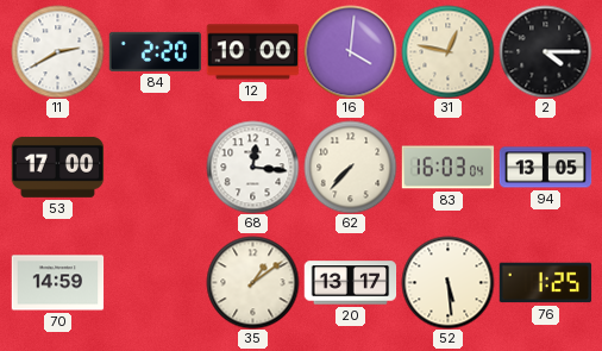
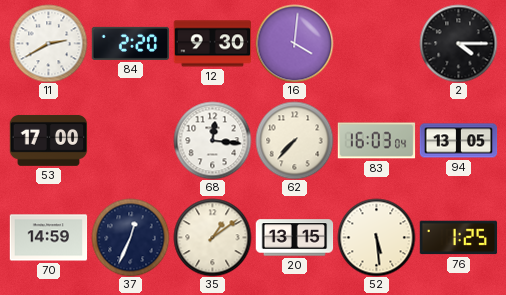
12: 10:00 -> 9:30
31: 12:47 -> none
37: none -> 12:34
20: 13:17 -> 13:15
